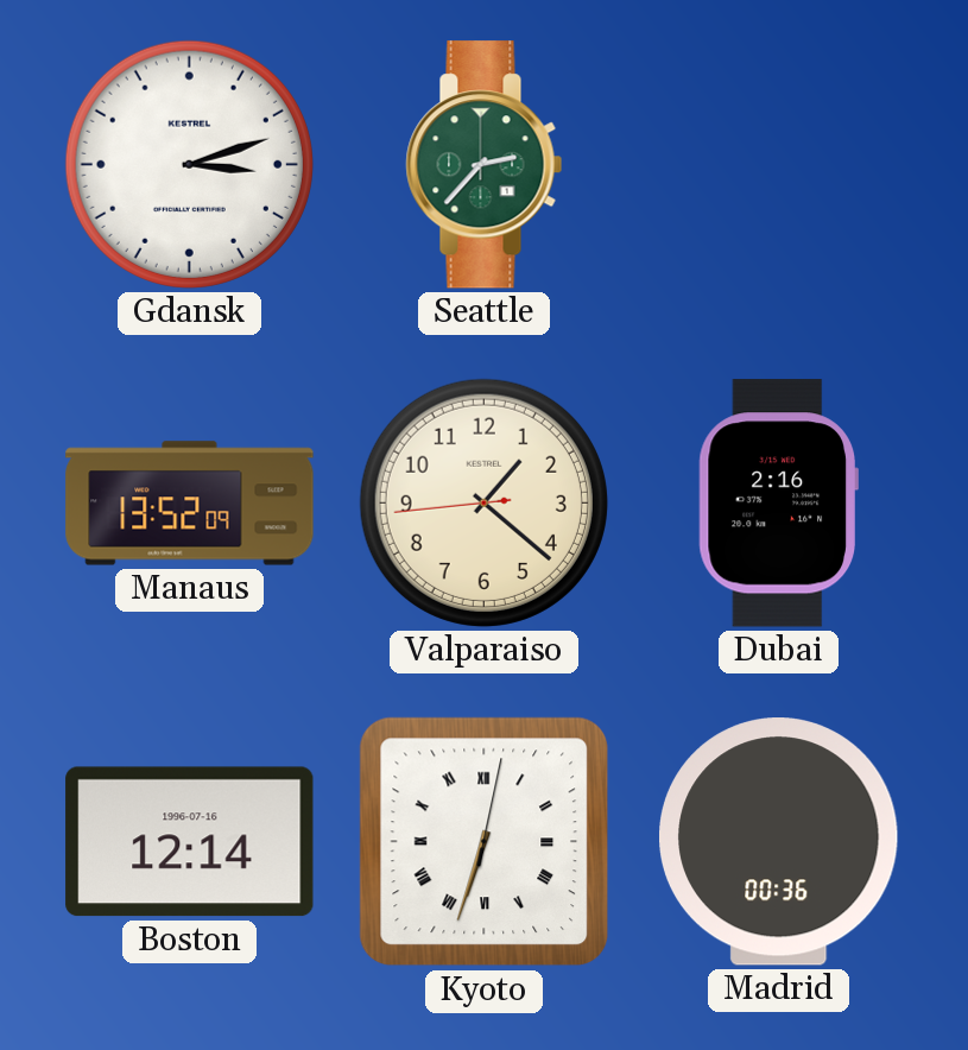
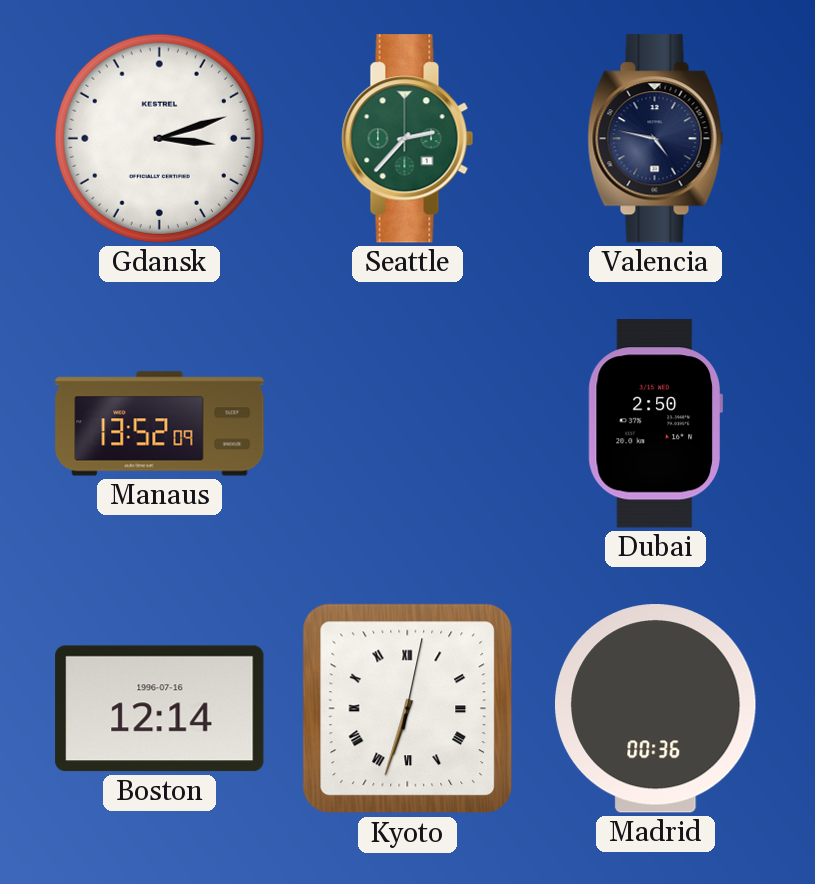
Valencia: none -> 4:47
Valparaiso: 1:21 -> none
Dubai: 2:16 -> 2:50
